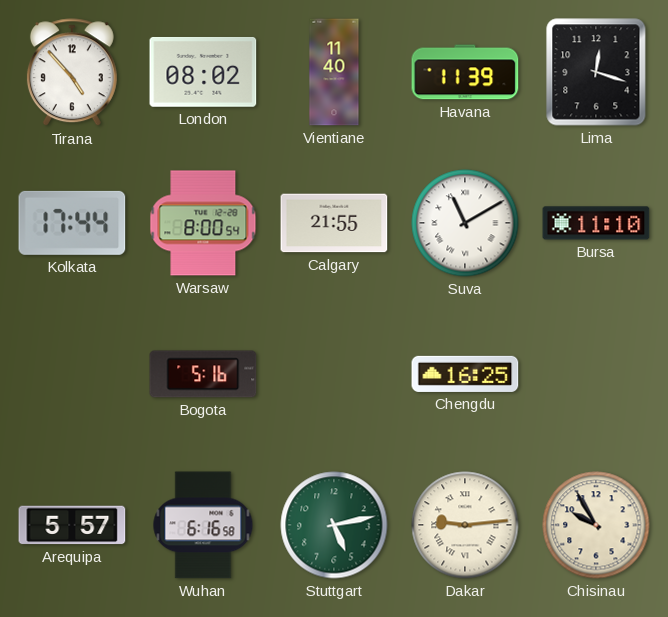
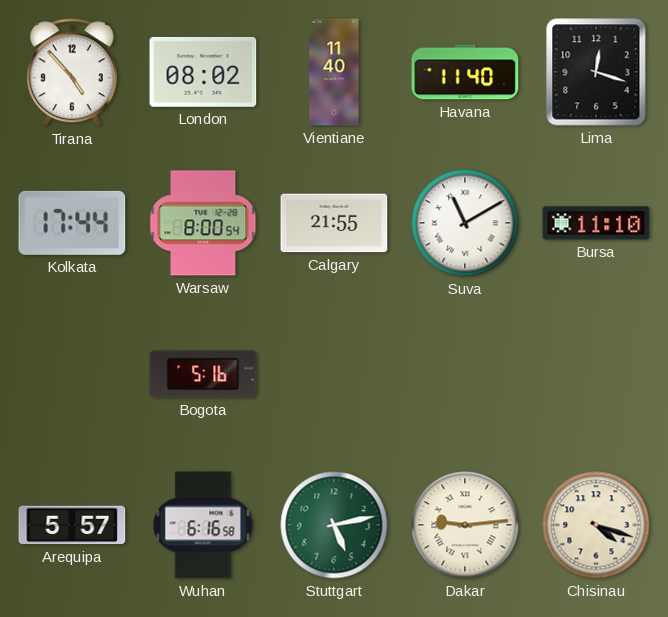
Havana: 11:39 -> 11:40
Chengdu: 16:25 -> none
Chisinau: 9:55 -> 4:18
